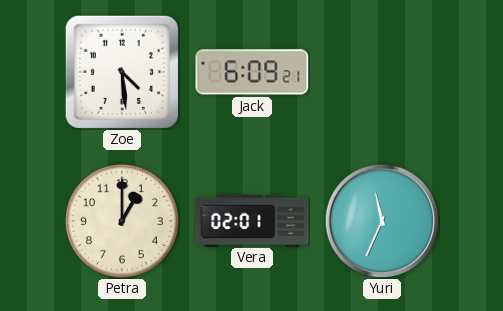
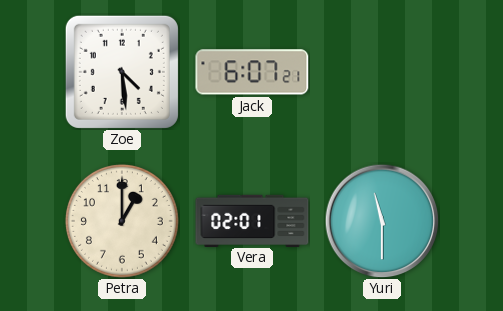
Jack: 6:09 -> 6:07
Yuri: 11:34 -> 11:30
